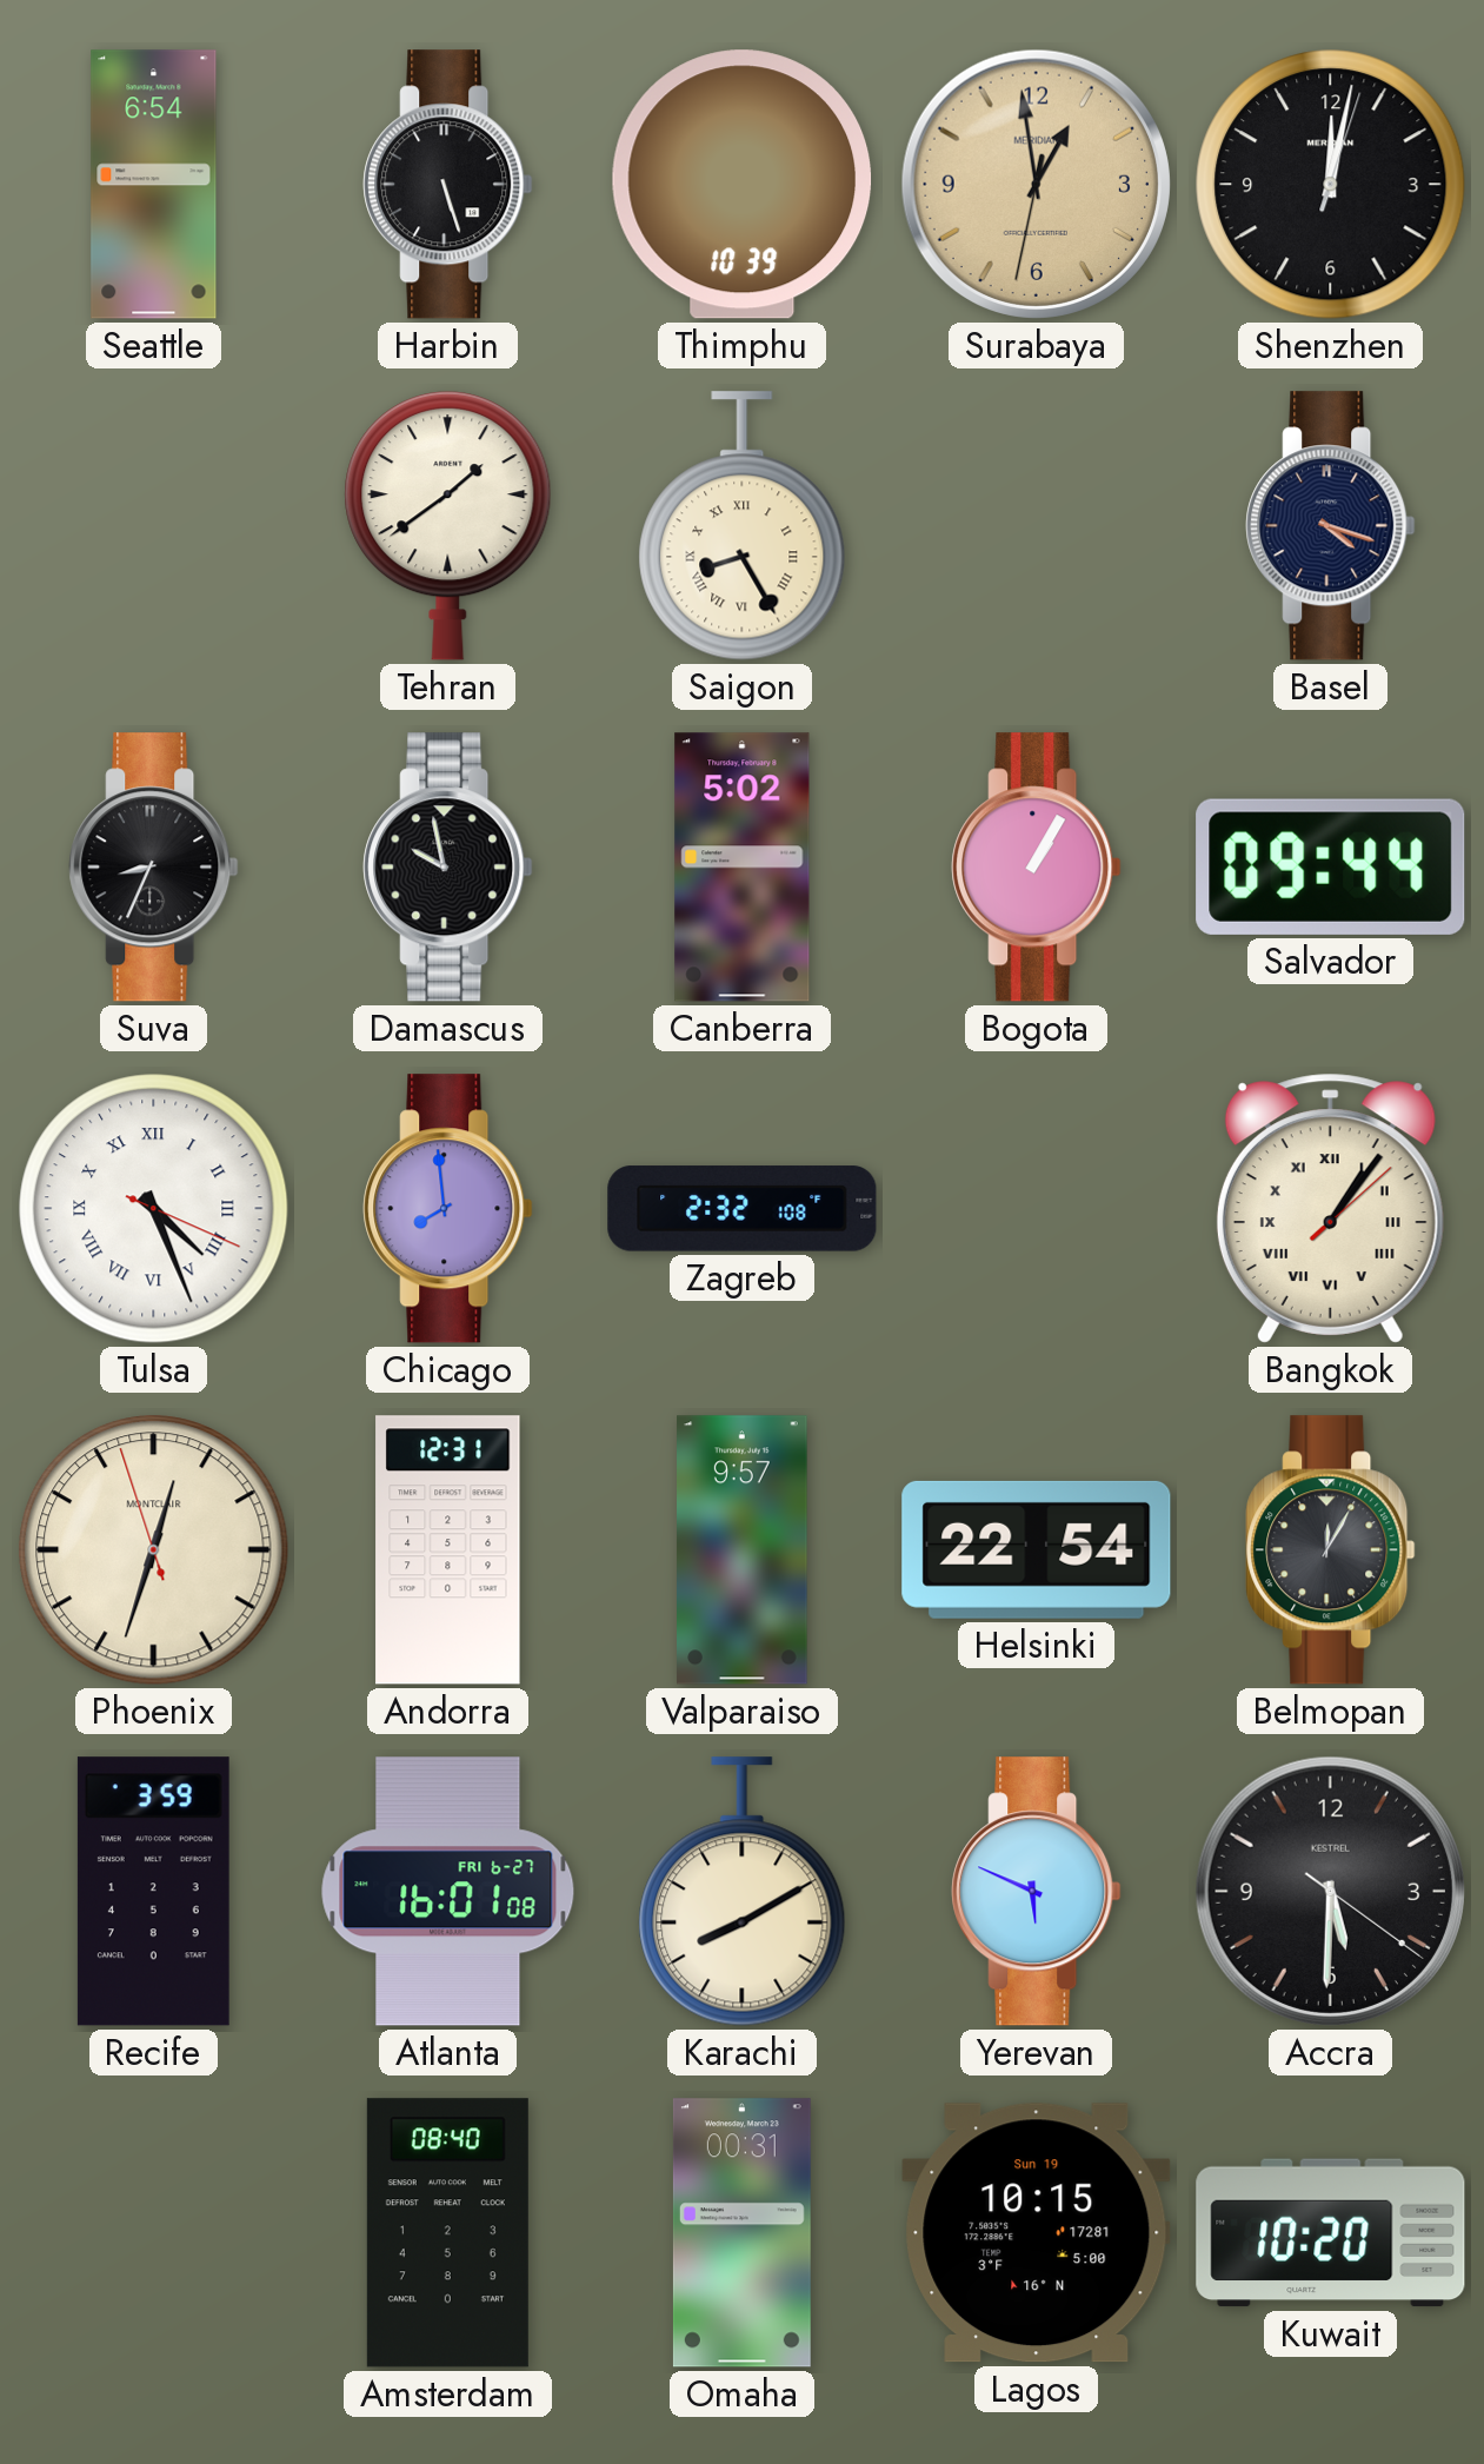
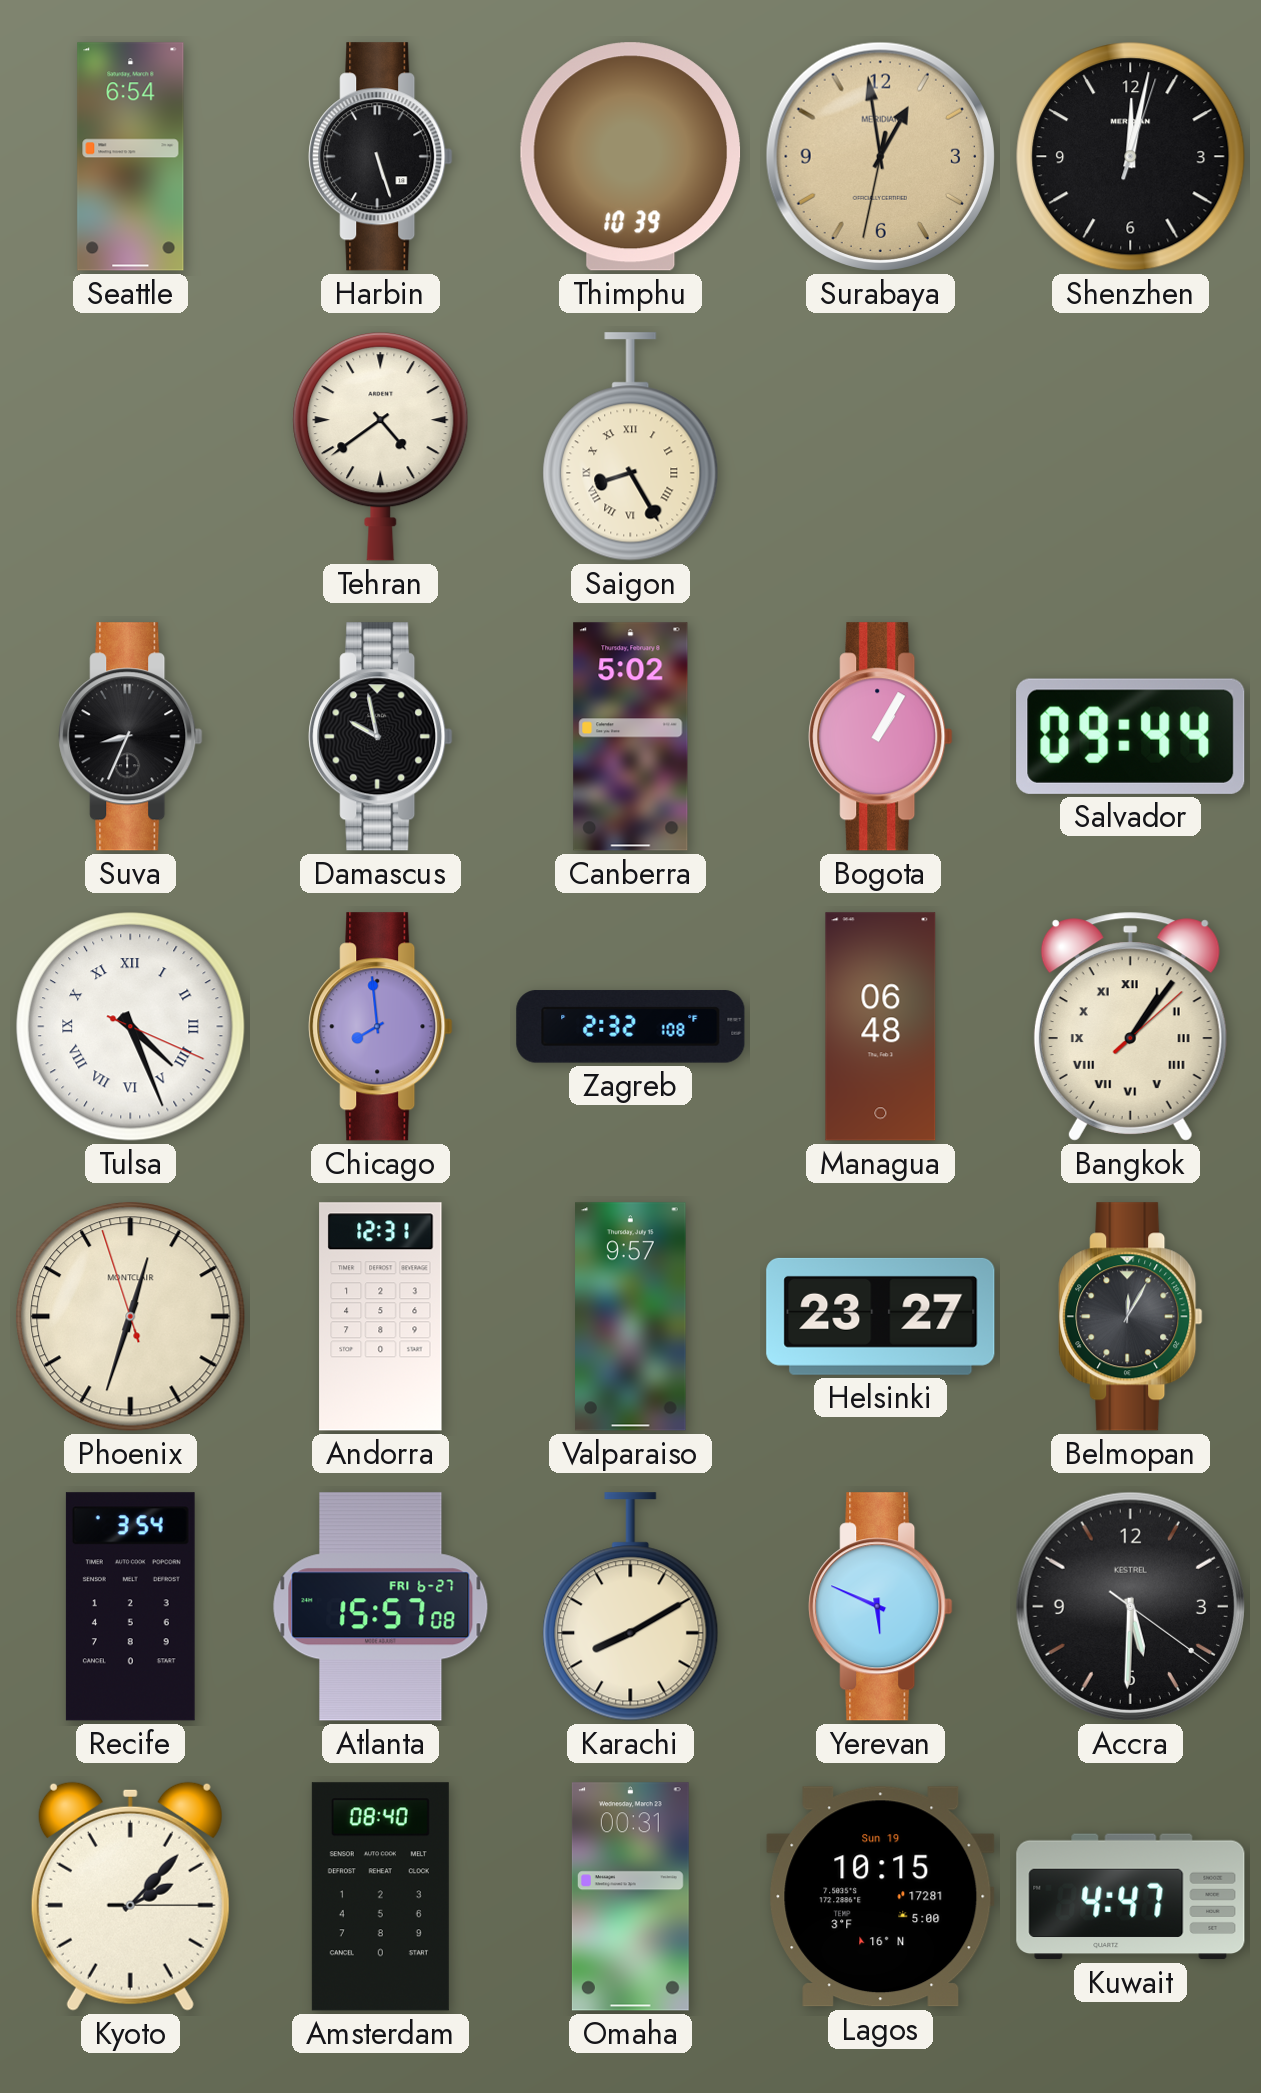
Tehran: 1:39 -> 4:39
Basel: 4:18 -> none
Managua: none -> 06:48
Helsinki: 22:54 -> 23:27
Recife: 3:59 -> 3:54
Atlanta: 16:01 -> 15:57
Kyoto: none -> 2:07
Kuwait: 10:20 -> 4:47
